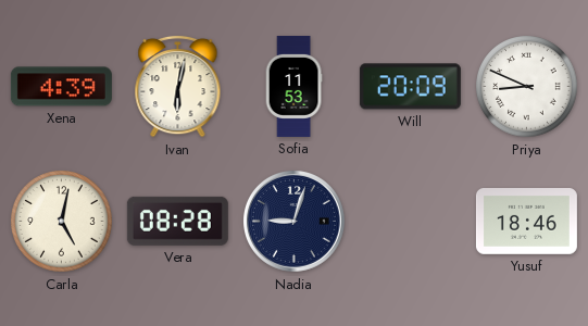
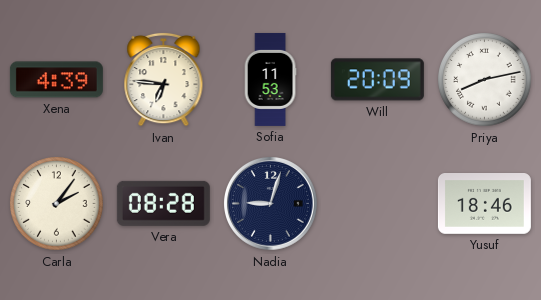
Ivan: 6:02 -> 6:46
Priya: 8:49 -> 8:13
Carla: 5:02 -> 2:06
